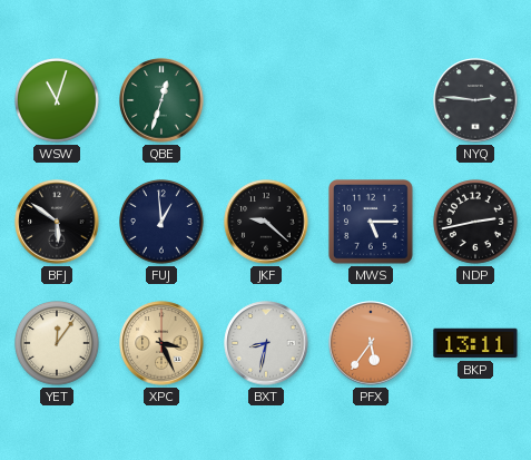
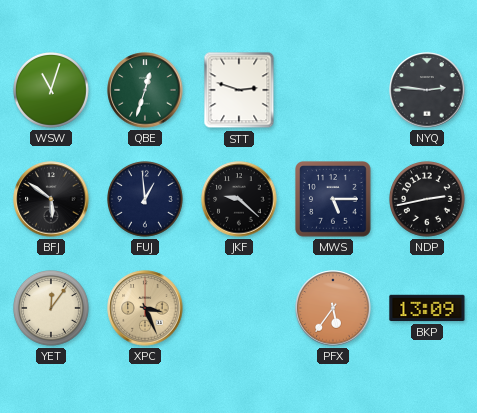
STT: none -> 2:48
BXT: 8:32 -> none
BKP: 13:11 -> 13:09
